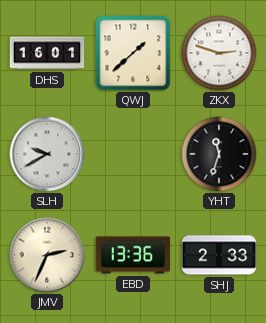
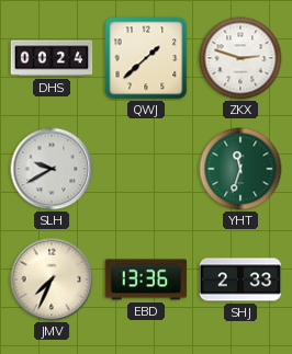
DHS: 16:01 -> 00:24
YHT dial: black -> green
JMV: 2:34 -> 7:34
